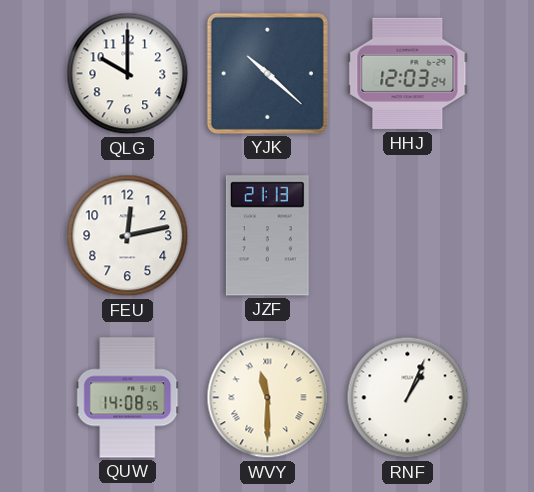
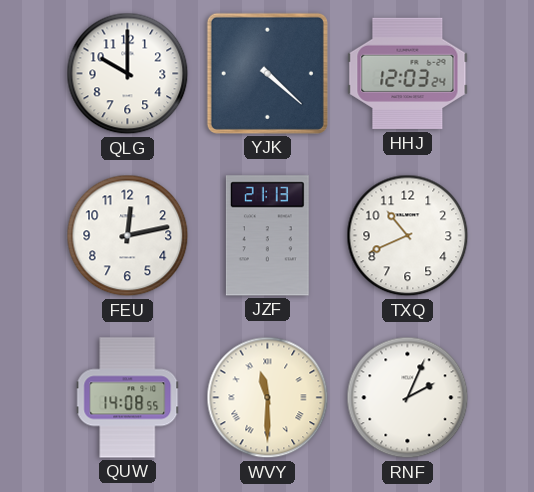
YJK: 10:22 -> 4:22
TXQ: none -> 10:41
RNF: 1:04 -> 2:04
